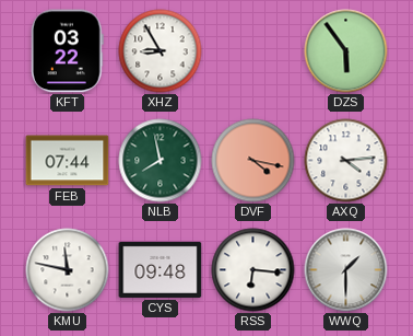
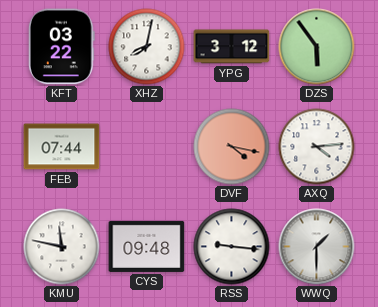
XHZ: 8:55 -> 8:02
YPG: none -> 3:12
NLB: 7:58 -> none
RSS: 6:16 -> 9:16
